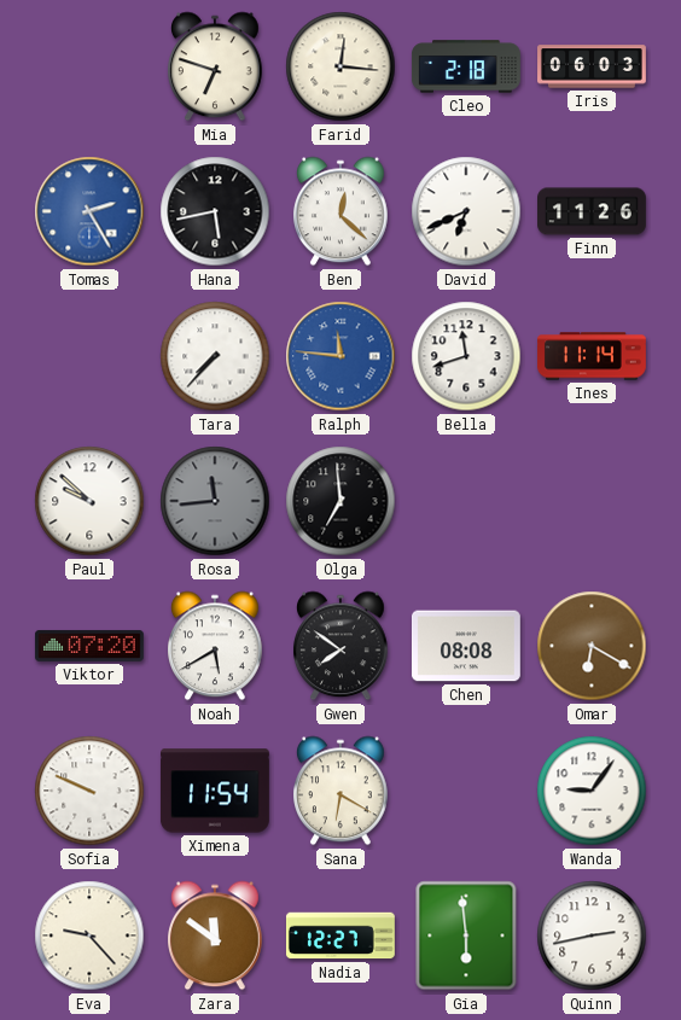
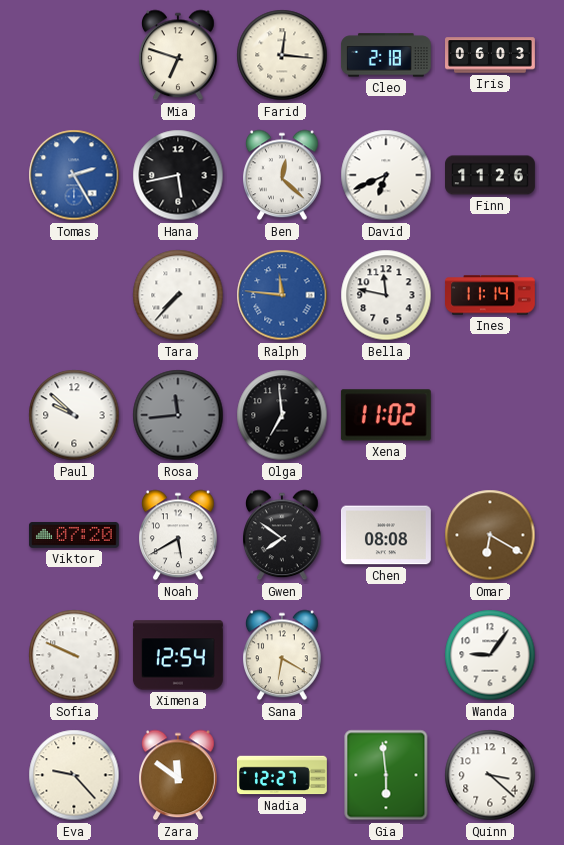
Bella: 11:42 -> 11:47
Xena: none -> 11:02
Ximena: 11:54 -> 12:54
Quinn: 2:43 -> 3:22
